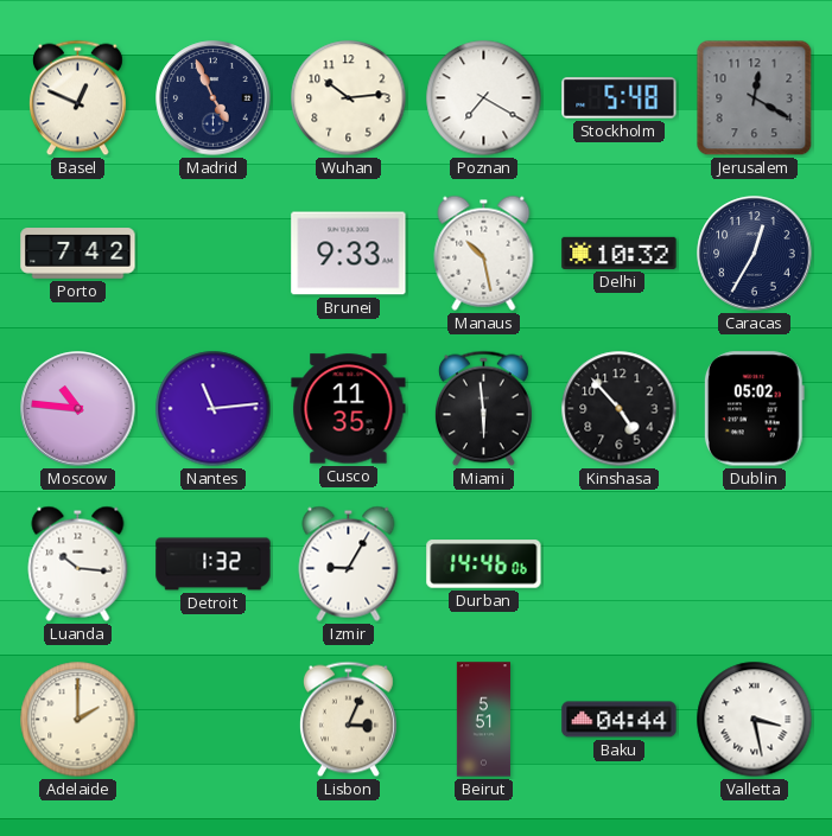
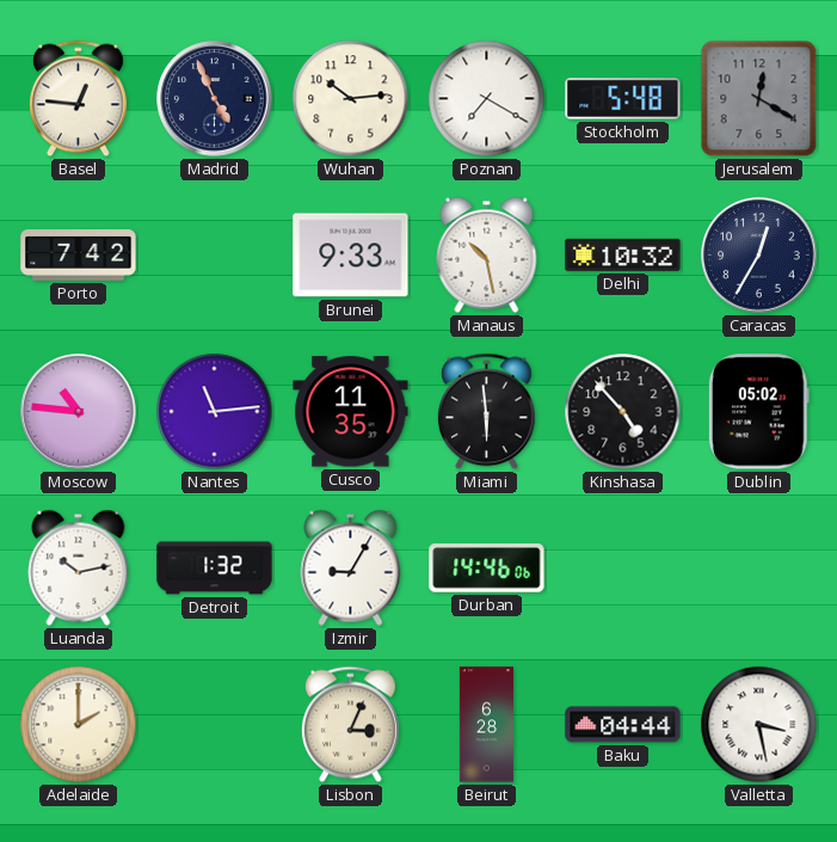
Basel: 12:49 -> 12:46
Luanda: 10:16 -> 10:13
Beirut: 5:51 -> 6:28
